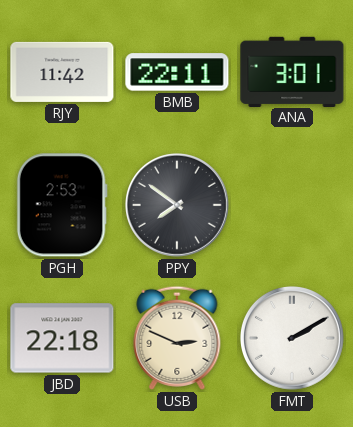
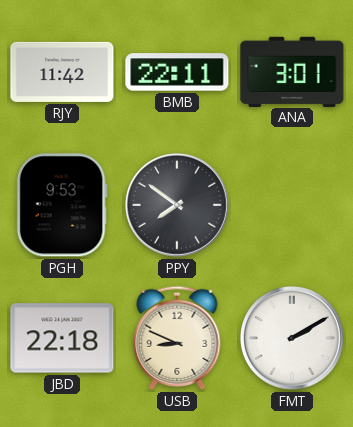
PGH: 2:53 -> 9:53
USB: 2:49 -> 8:49
